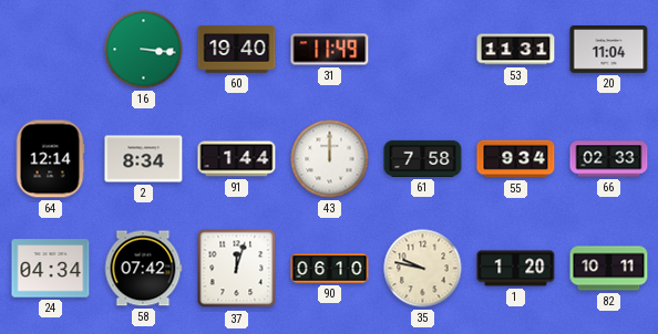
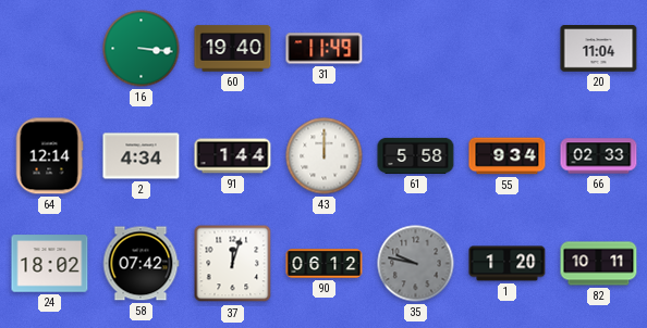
53: 11:31 -> none
2: 8:34 -> 4:34
61: 7:58 -> 5:58
24: 04:34 -> 18:02
90: 06:10 -> 06:12
35 dial: cream -> grey
